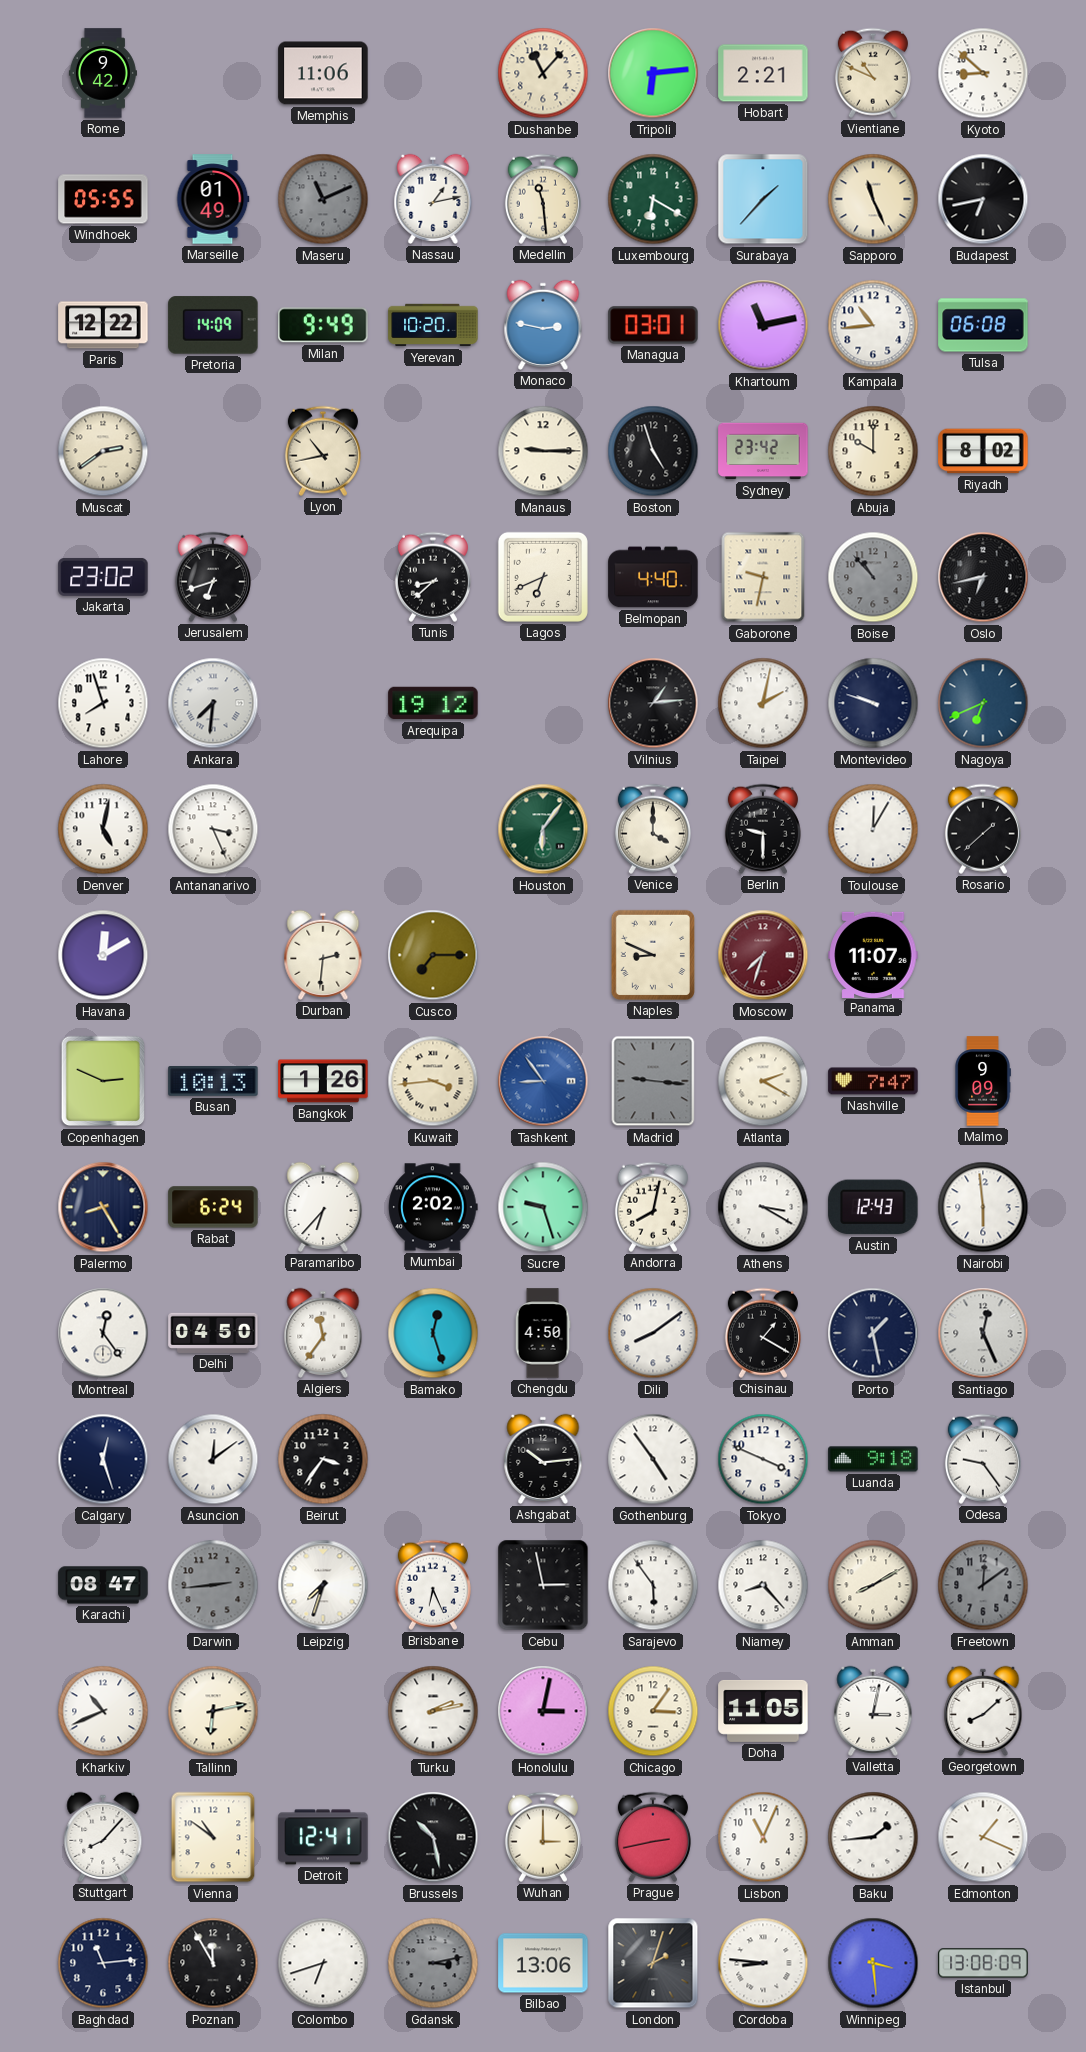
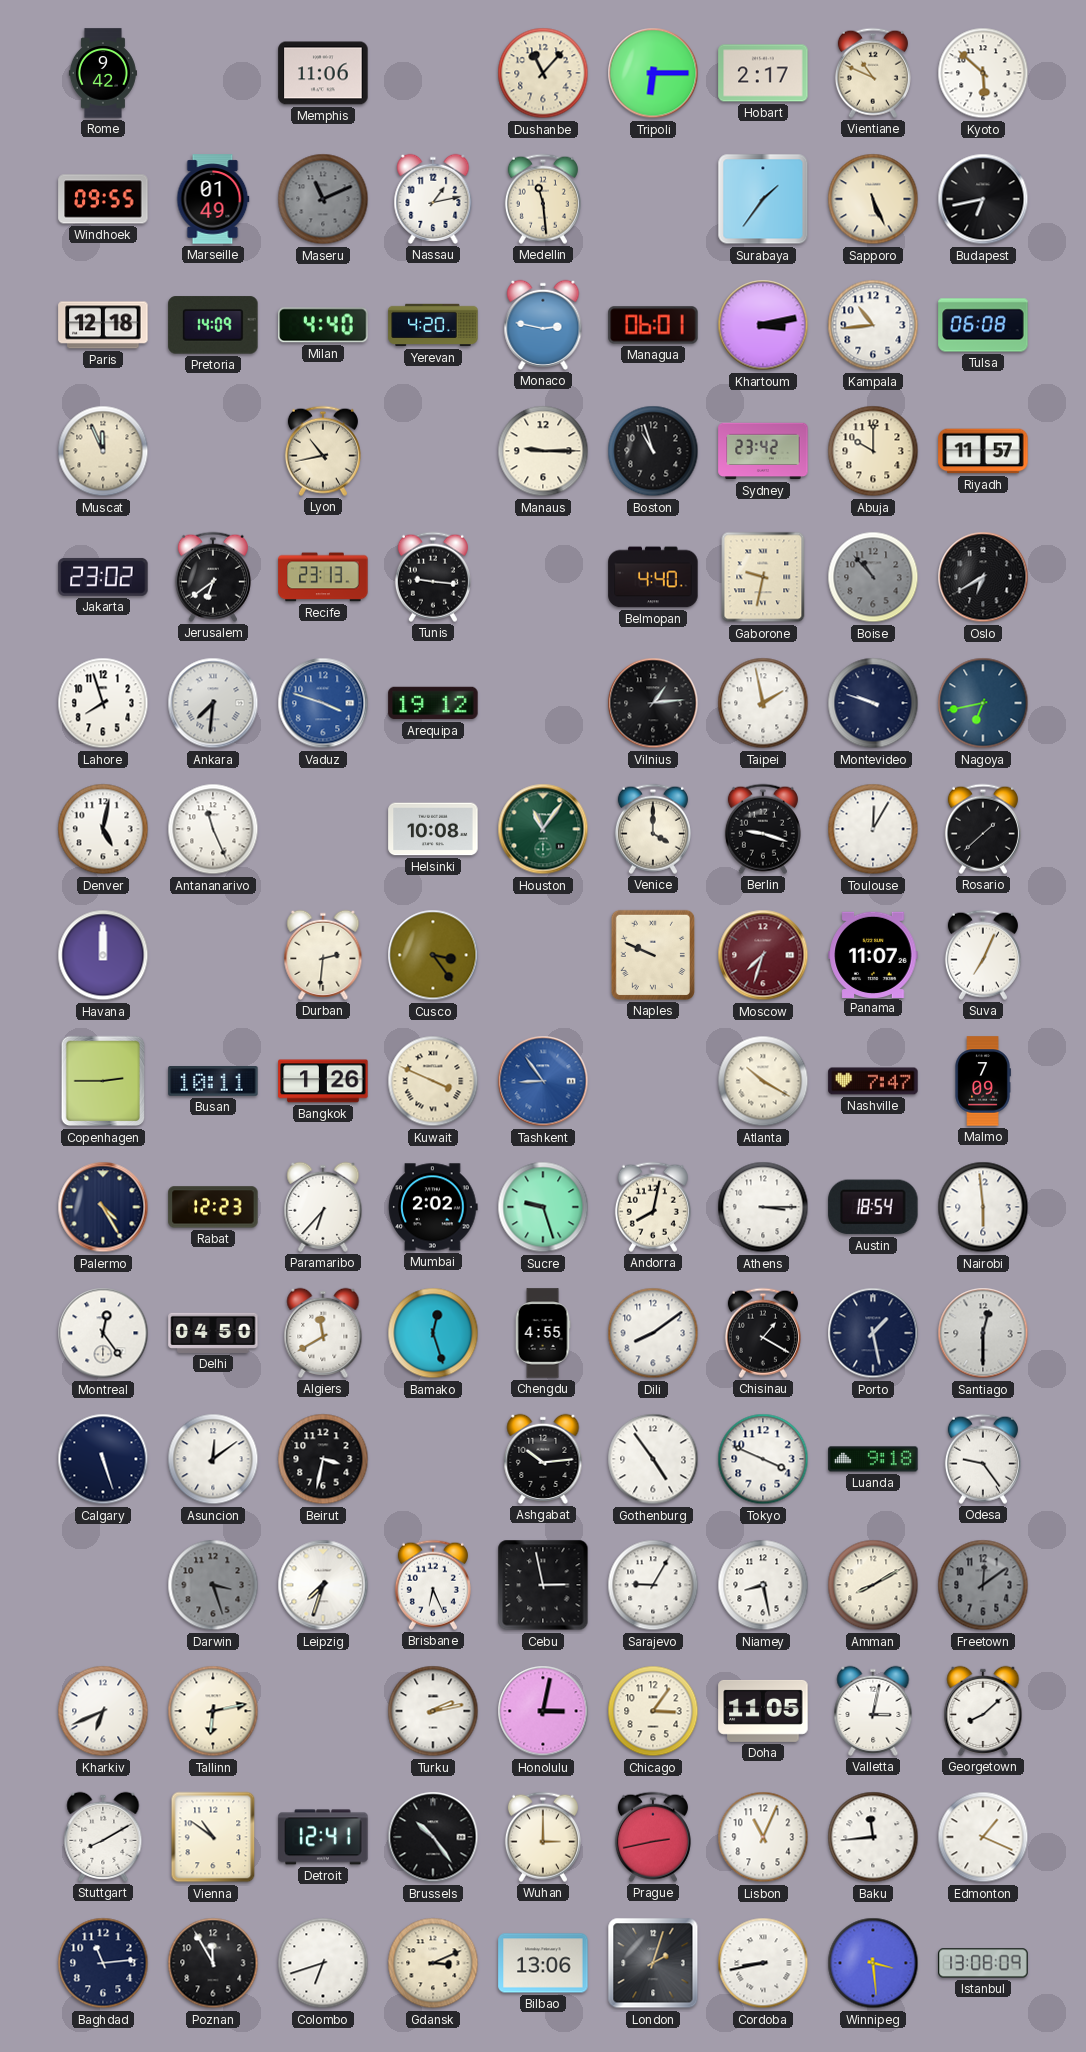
Tripoli: 6:14 -> 6:15
Hobart: 2:21 -> 2:17
Kyoto: 8:52 -> 5:52
Windhoek: 05:55 -> 09:55
Luxembourg: 6:20 -> none
Surabaya: 1:37 -> 1:36
Sapporo: 11:26 -> 5:26
Paris: 12:22 -> 12:18
Milan: 9:49 -> 4:40
Yerevan: 10:20 -> 4:20
Managua: 03:01 -> 06:01
Khartoum: 11:13 -> 3:13
Muscat: 2:39 -> 11:56
Boston: 4:57 -> 10:57
Riyadh: 8:02 -> 11:57
Jerusalem: 6:42 -> 6:39
Recife: none -> 23:13
Tunis: 8:38 -> 9:16
Lagos: 6:41 -> none
Oslo: 6:43 -> 6:40
Vaduz: none -> 3:48
Taipei: 2:02 -> 1:58
Nagoya: 6:41 -> 6:43
Antananarivo: 3:26 -> 11:26
Helsinki: none -> 10:08
Houston: 6:06 -> 11:06
Berlin: 9:30 -> 9:18
Havana: 12:10 -> 12:00
Cusco: 7:15 -> 3:24
Naples: 8:49 -> 9:49
Suva: none -> 7:04
Copenhagen: 2:49 -> 2:45
Busan: 10:13 -> 10:11
Kuwait: 3:44 -> 3:49
Madrid: 9:16 -> none
Atlanta: 2:20 -> 10:20
Malmo: 9:09 -> 7:09
Palermo: 8:25 -> 4:25
Rabat: 6:24 -> 12:23
Athens: 3:20 -> 3:15
Austin: 12:43 -> 18:54
Algiers: 11:36 -> 11:40
Chengdu: 4:50 -> 4:55
Santiago: 12:26 -> 12:30
Calgary: 12:27 -> 5:27
Beirut: 3:36 -> 3:32
Karachi: 08:47 -> none
Darwin: 2:44 -> 3:27
Sarajevo: 5:54 -> 9:05
Niamey: 8:23 -> 8:28
Kharkiv: 10:41 -> 6:41
Stuttgart: 8:07 -> 8:10
Brussels: 10:28 -> 10:24
Baku: 1:44 -> 11:44
Gdansk: 3:13 -> 3:11
Gdansk dial: grey -> cream
Cordoba: 8:46 -> 8:43
